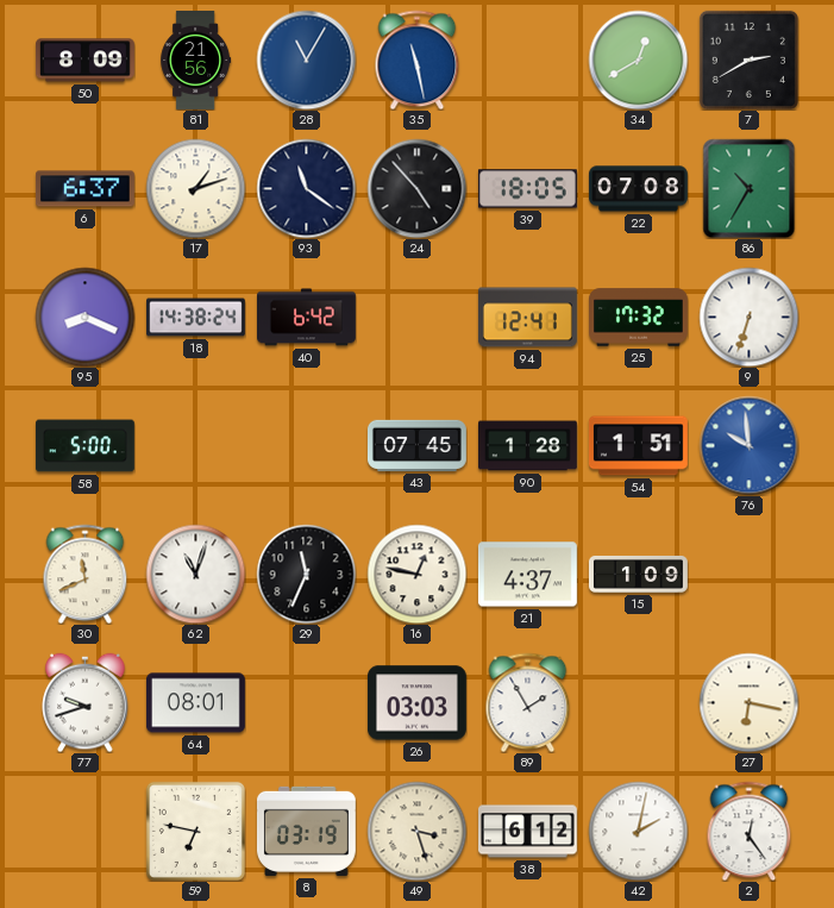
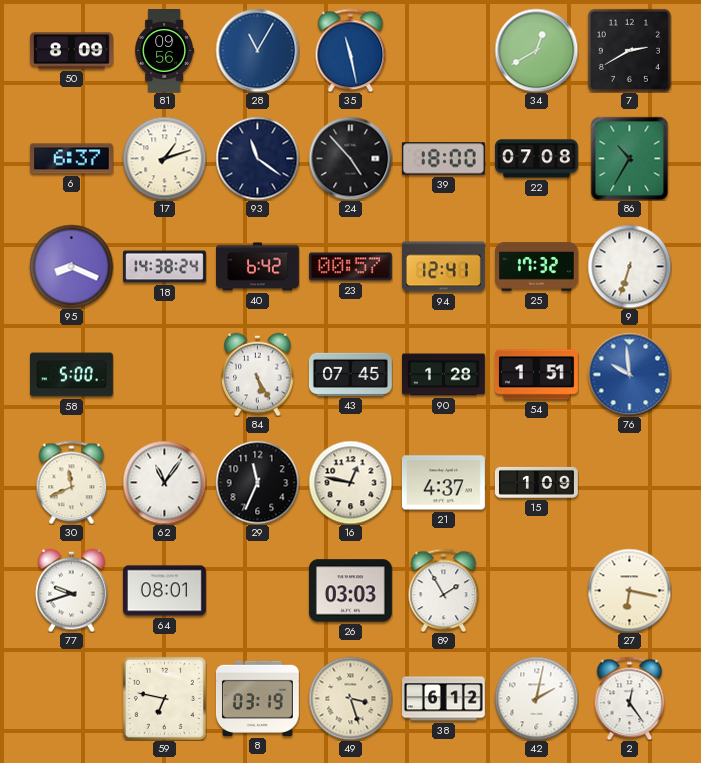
81: 21:56 -> 09:56
39: 18:05 -> 18:00
23: none -> 00:57
84: none -> 5:25
62: 11:03 -> 11:06
